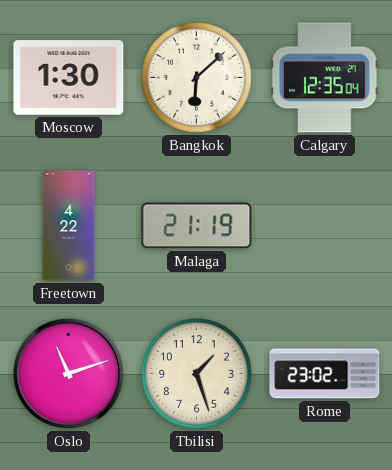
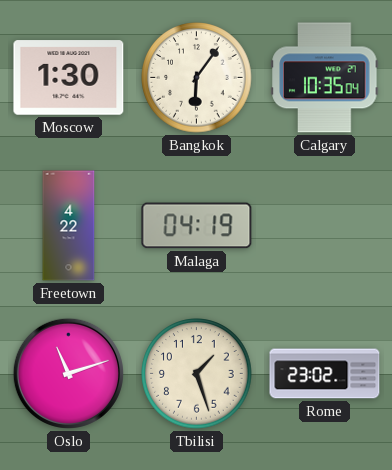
Bangkok: 6:08 -> 6:06
Calgary: 12:35 -> 10:35
Malaga: 21:19 -> 04:19
